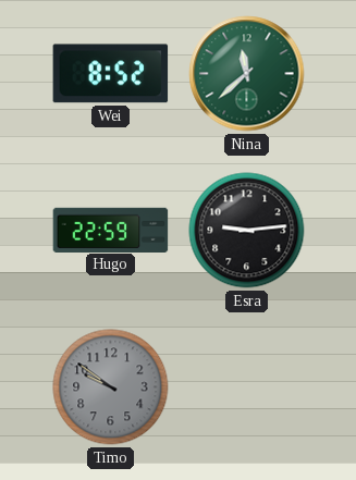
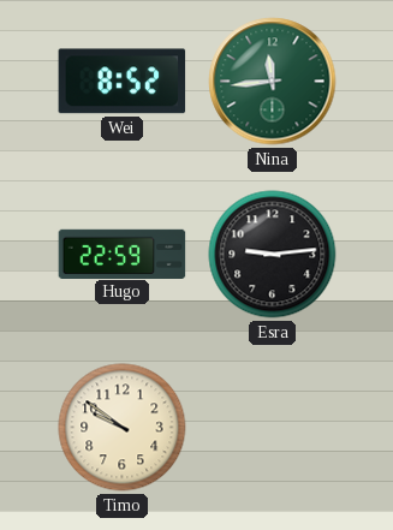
Nina: 11:38 -> 11:44
Timo dial: grey -> cream
